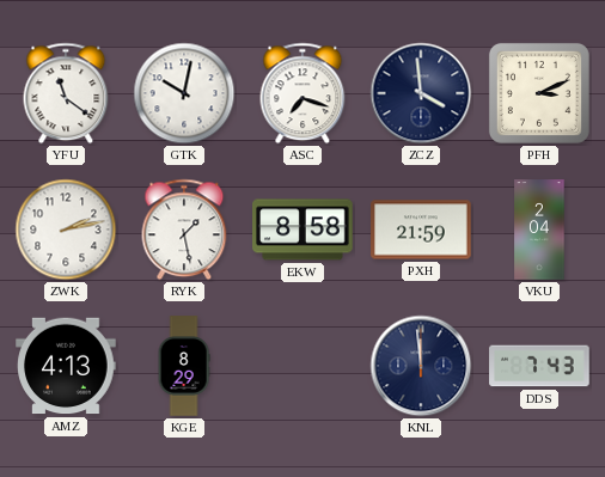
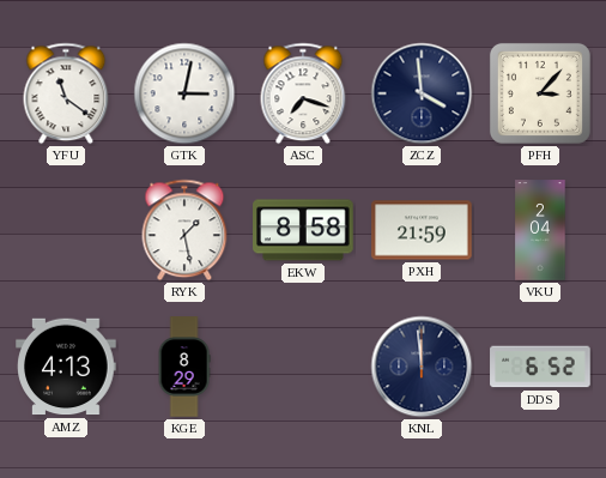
GTK: 10:02 -> 3:02
PFH: 3:11 -> 3:07
ZWK: 2:13 -> none
DDS: 7:43 -> 6:52
